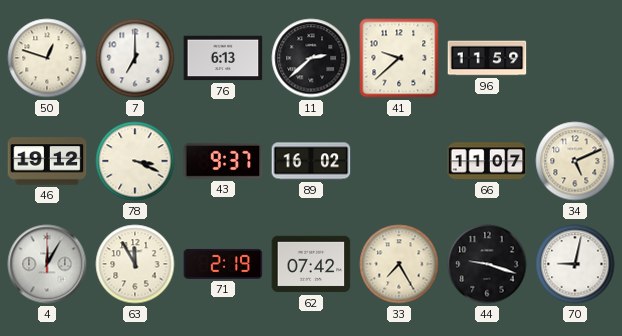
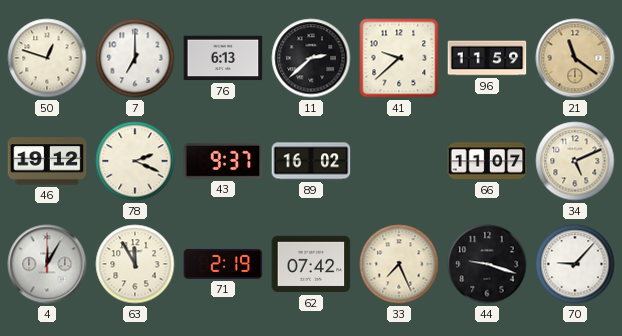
21: none -> 11:21
78: 3:19 -> 2:19
33: 7:25 -> 7:26
70: 9:02 -> 9:07
